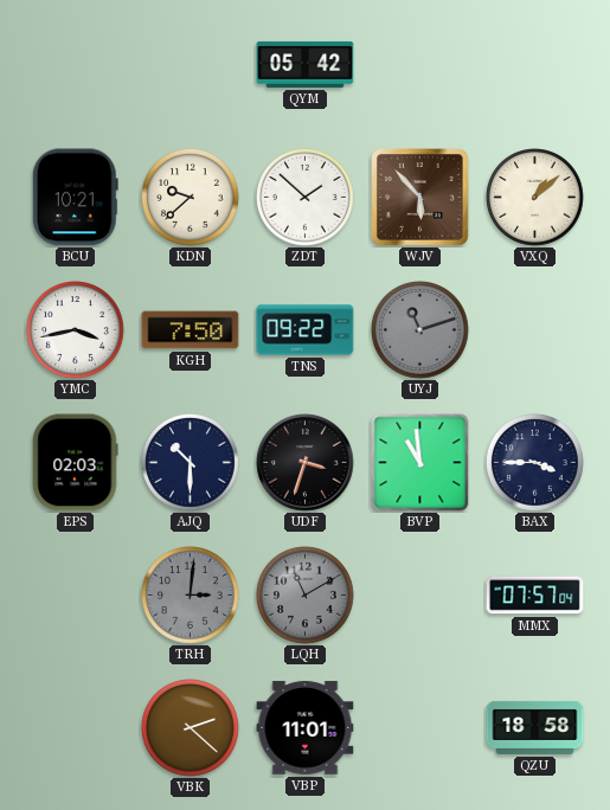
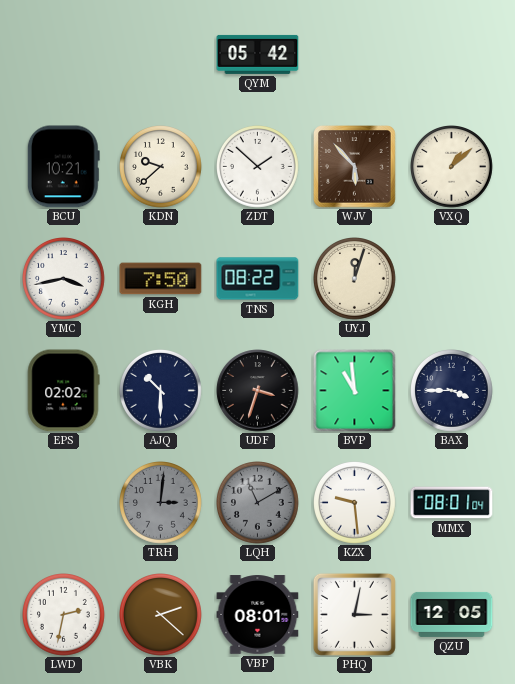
TNS: 09:22 -> 08:22
UYJ: 11:12 -> 12:03
UYJ dial: grey -> cream
EPS: 02:03 -> 02:02
KZX: none -> 9:29
MMX: 07:57 -> 08:01
LWD: none -> 2:32
VBP: 11:01 -> 08:01
PHQ: none -> 3:02
QZU: 18:58 -> 12:05
